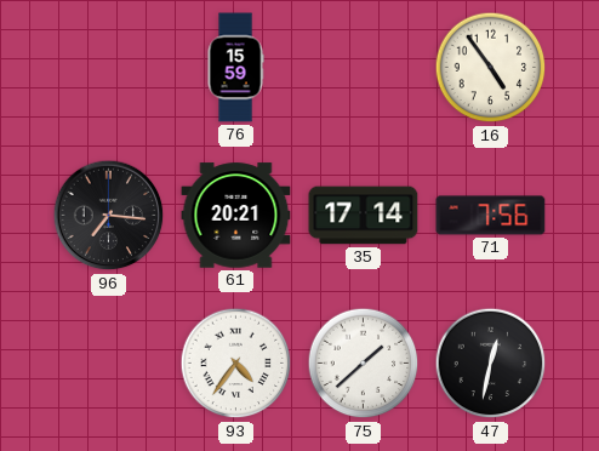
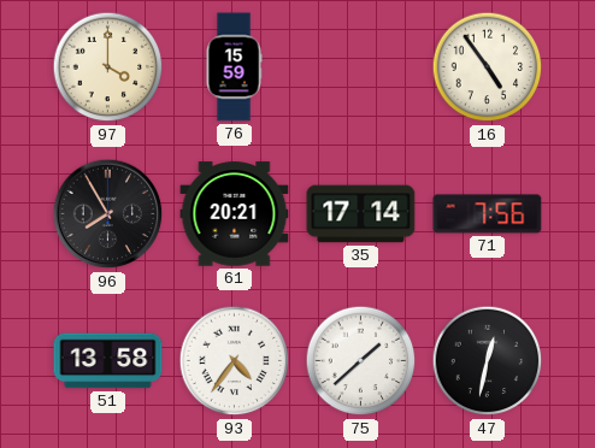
97: none -> 4:00
96: 7:16 -> 7:55
51: none -> 13:58
